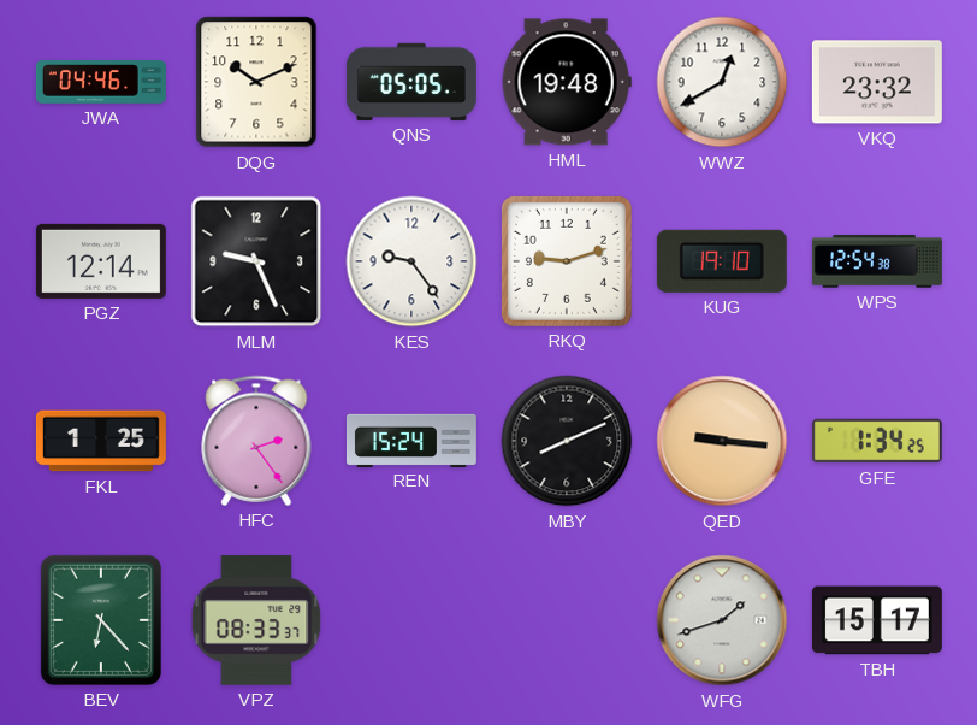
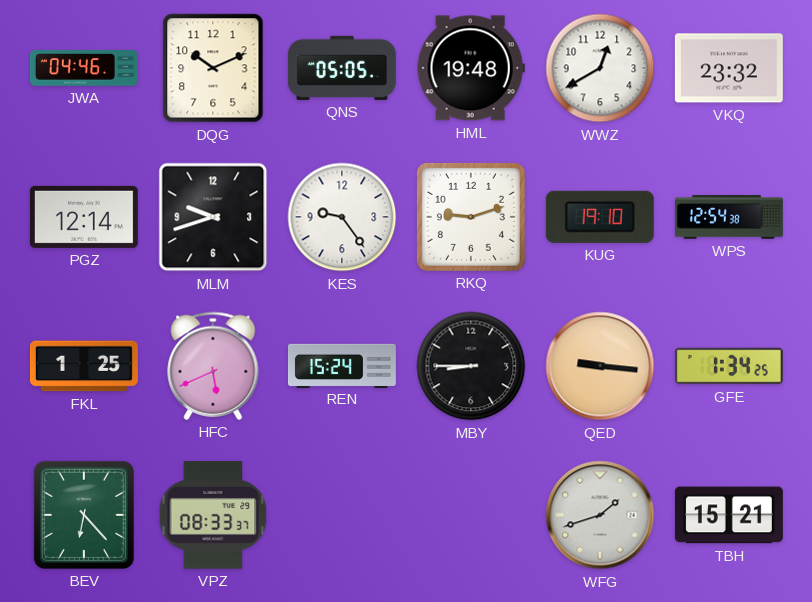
MLM: 9:26 -> 9:42
HFC: 2:24 -> 5:41
MBY: 8:11 -> 8:45
TBH: 15:17 -> 15:21
